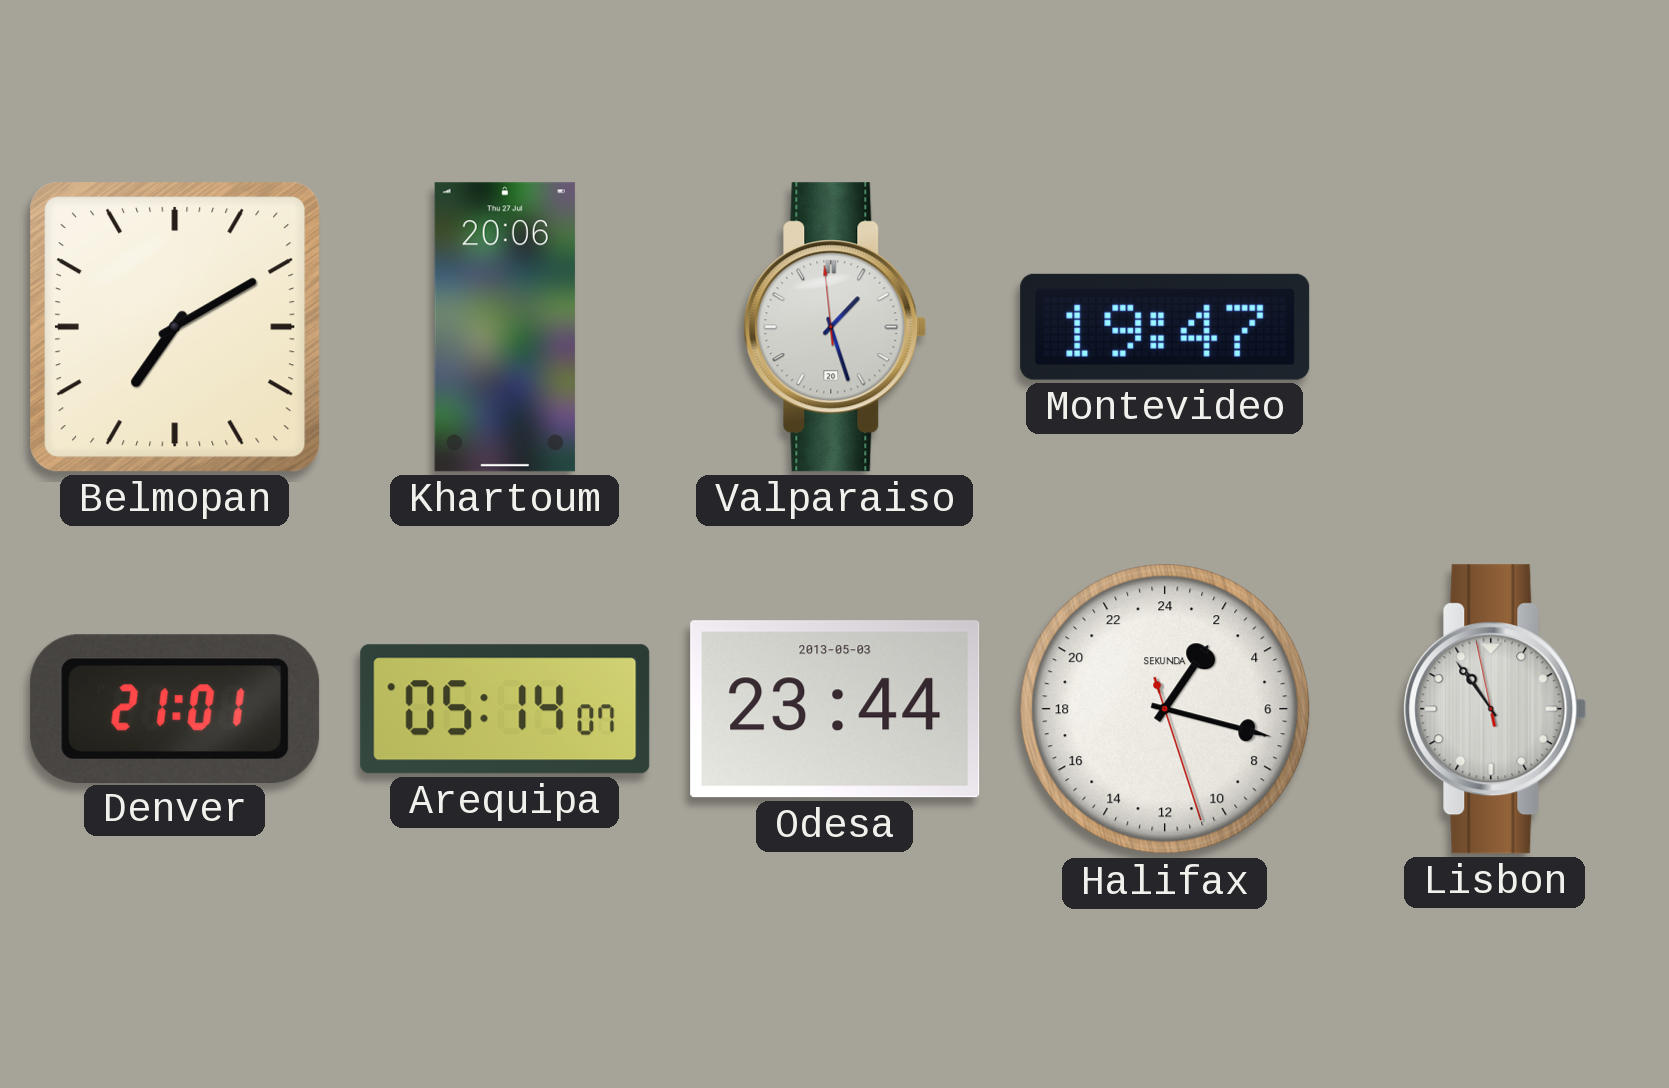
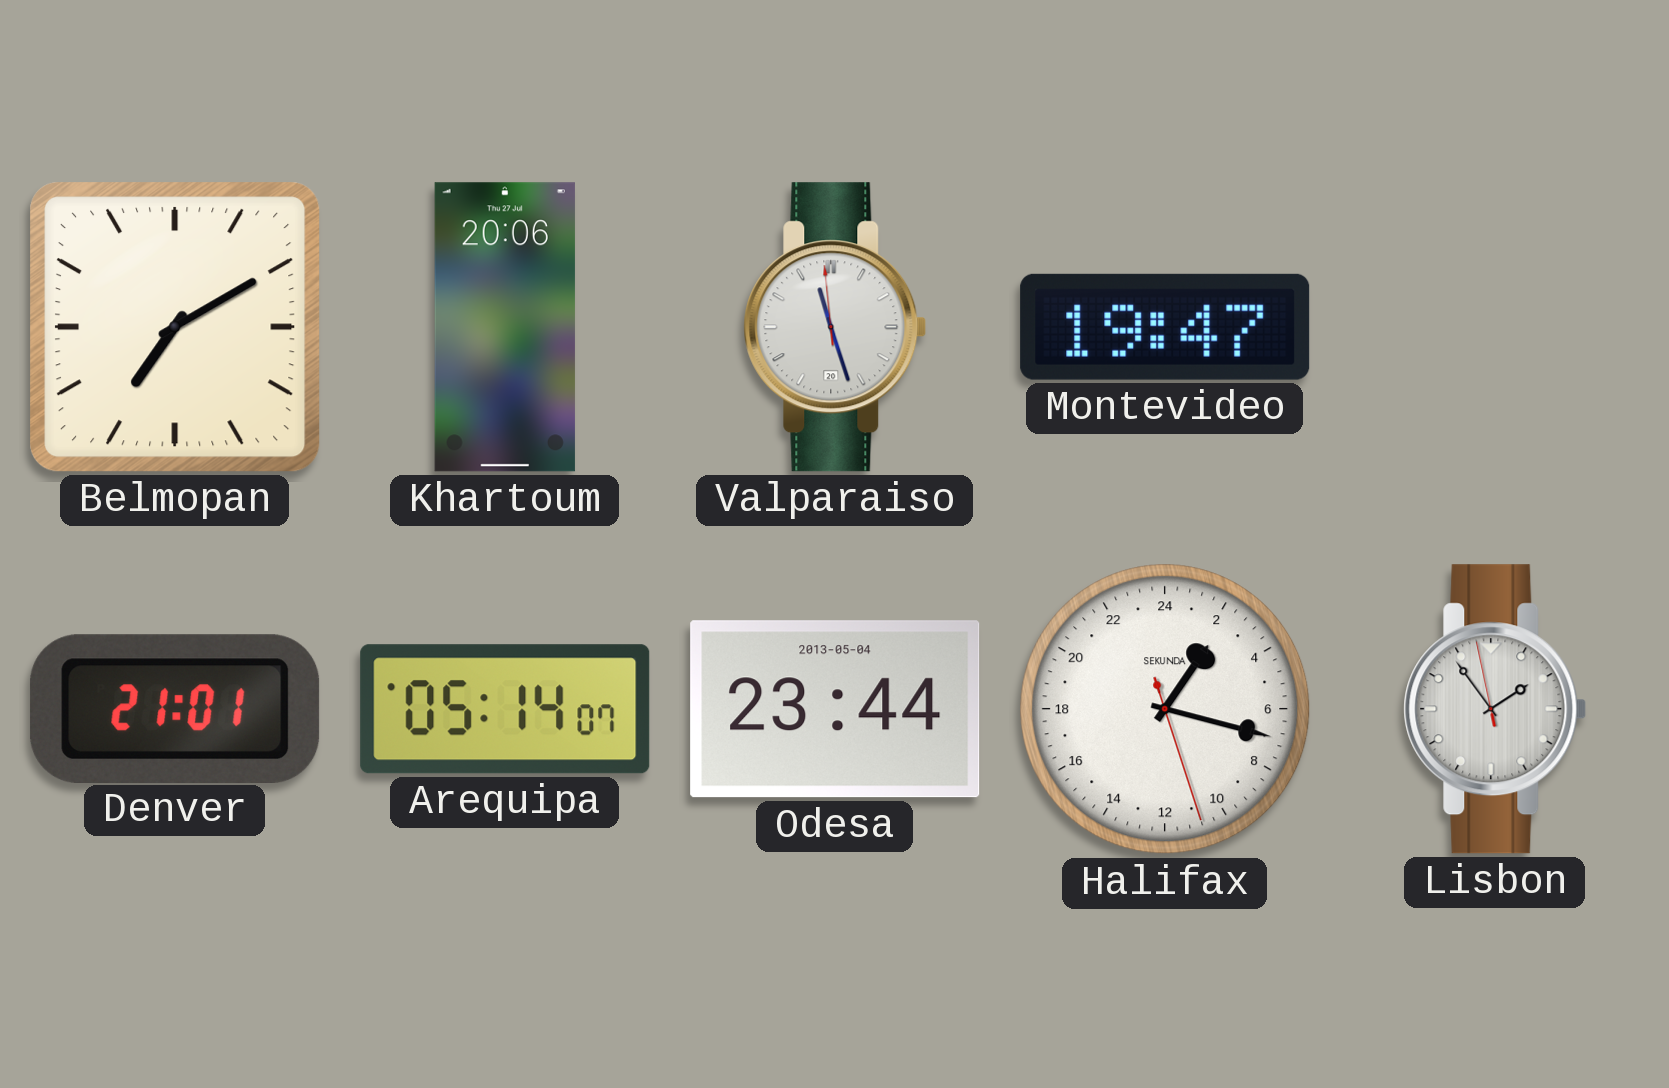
Valparaiso: 1:26 -> 11:26
Odesa date: 2013-05-03 -> 2013-05-04
Lisbon: 10:53 -> 1:53
